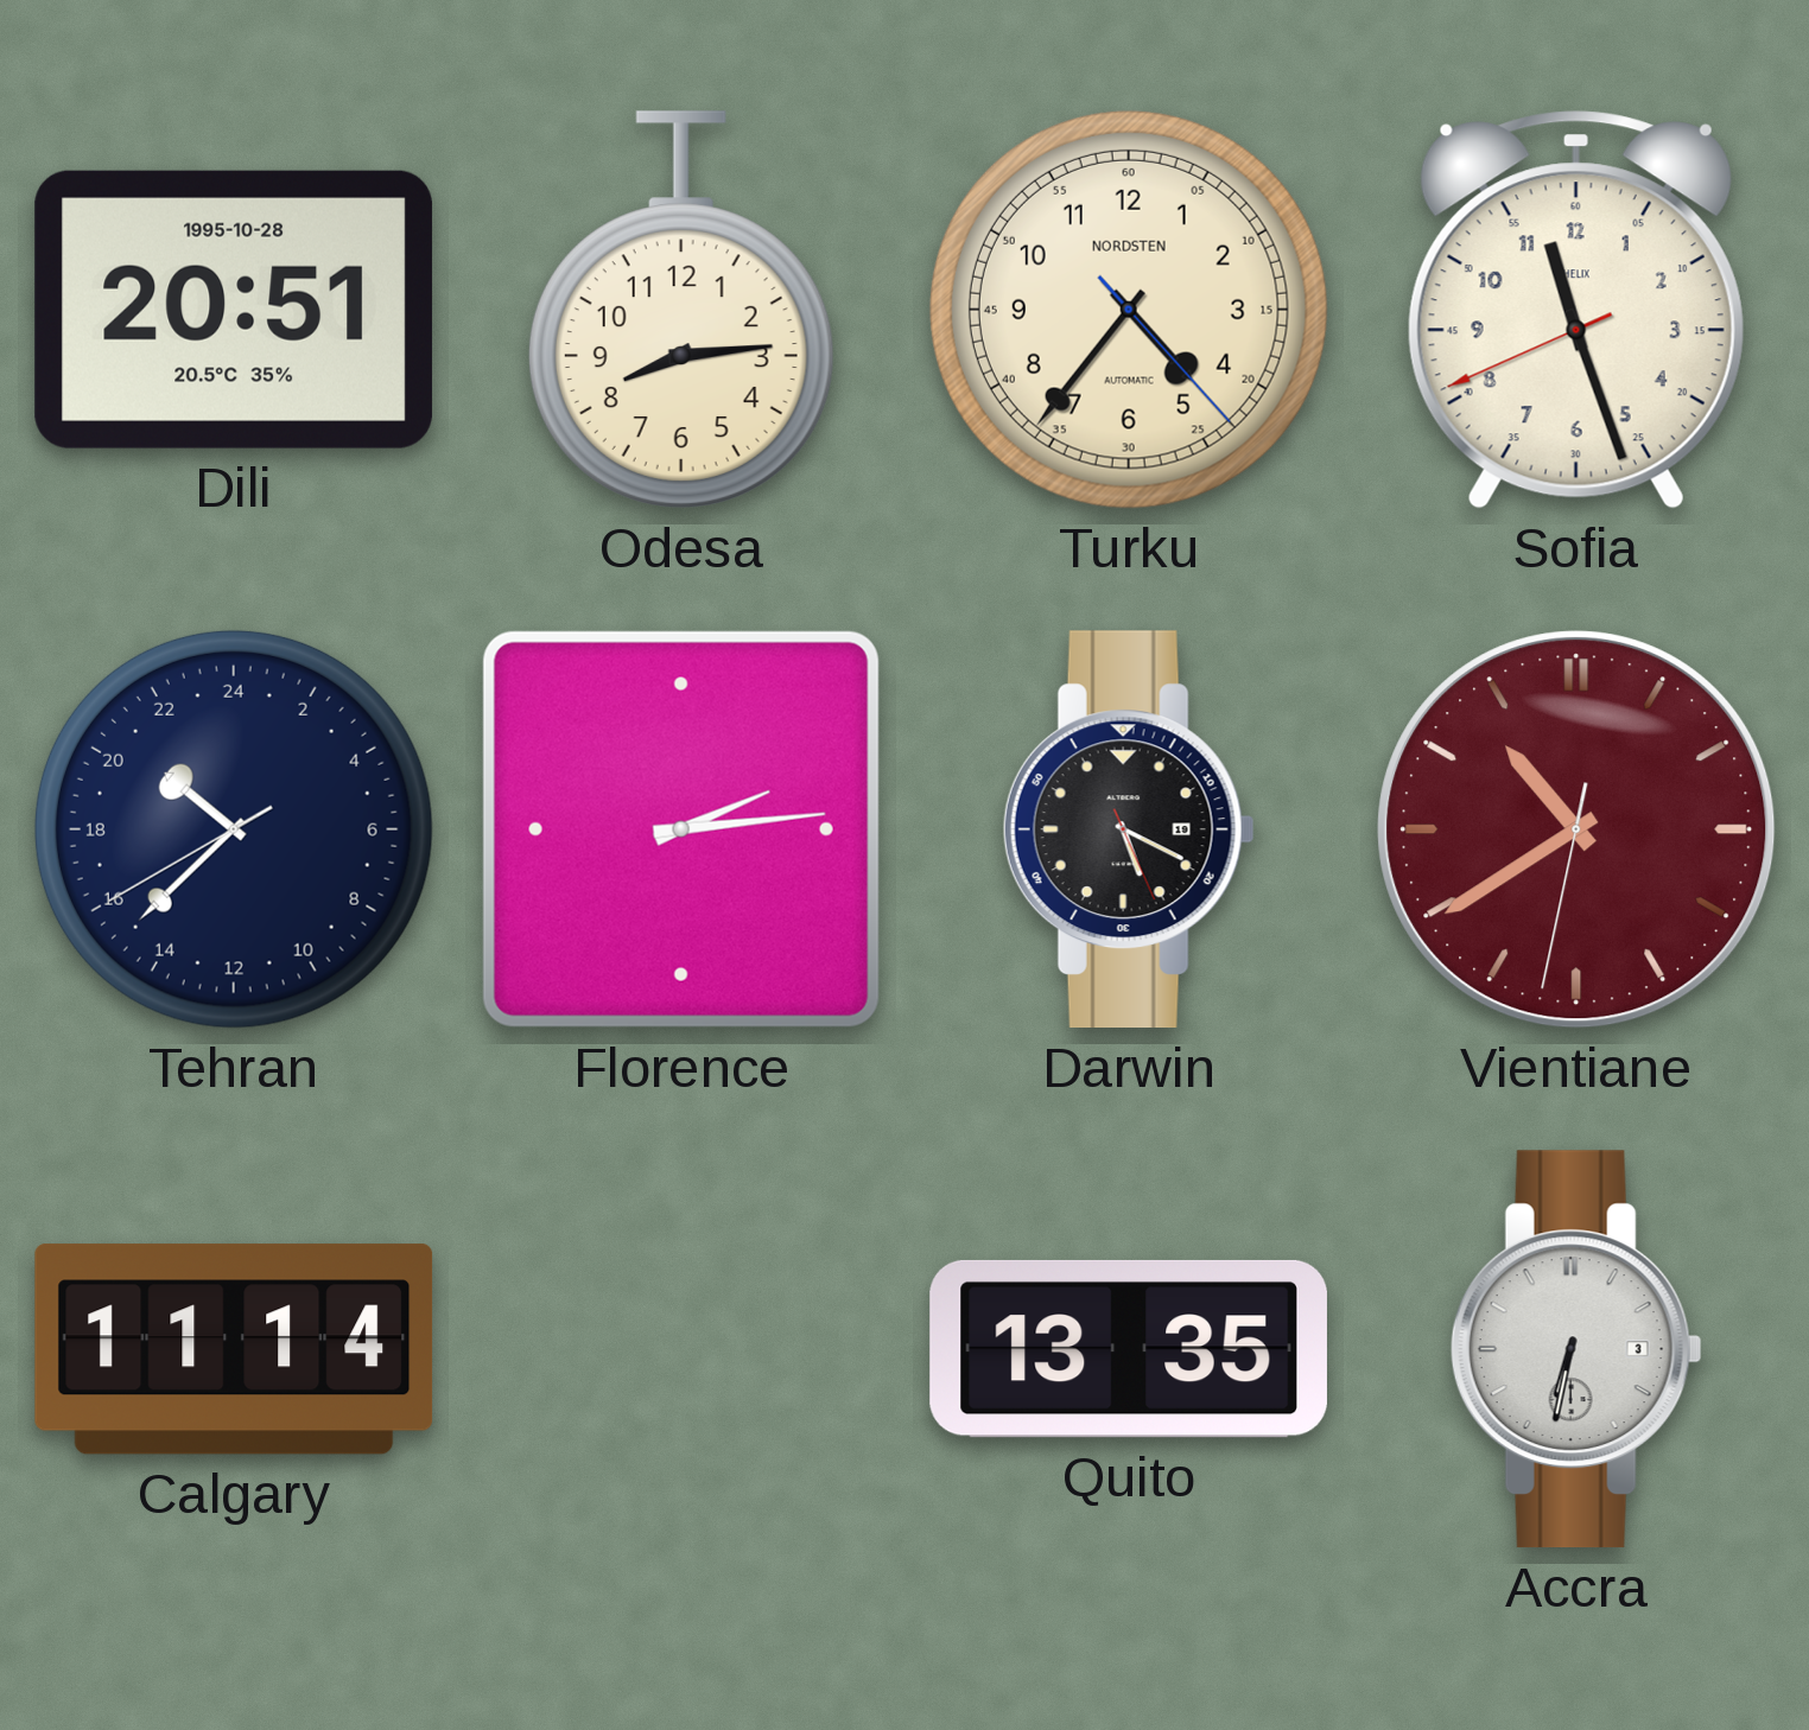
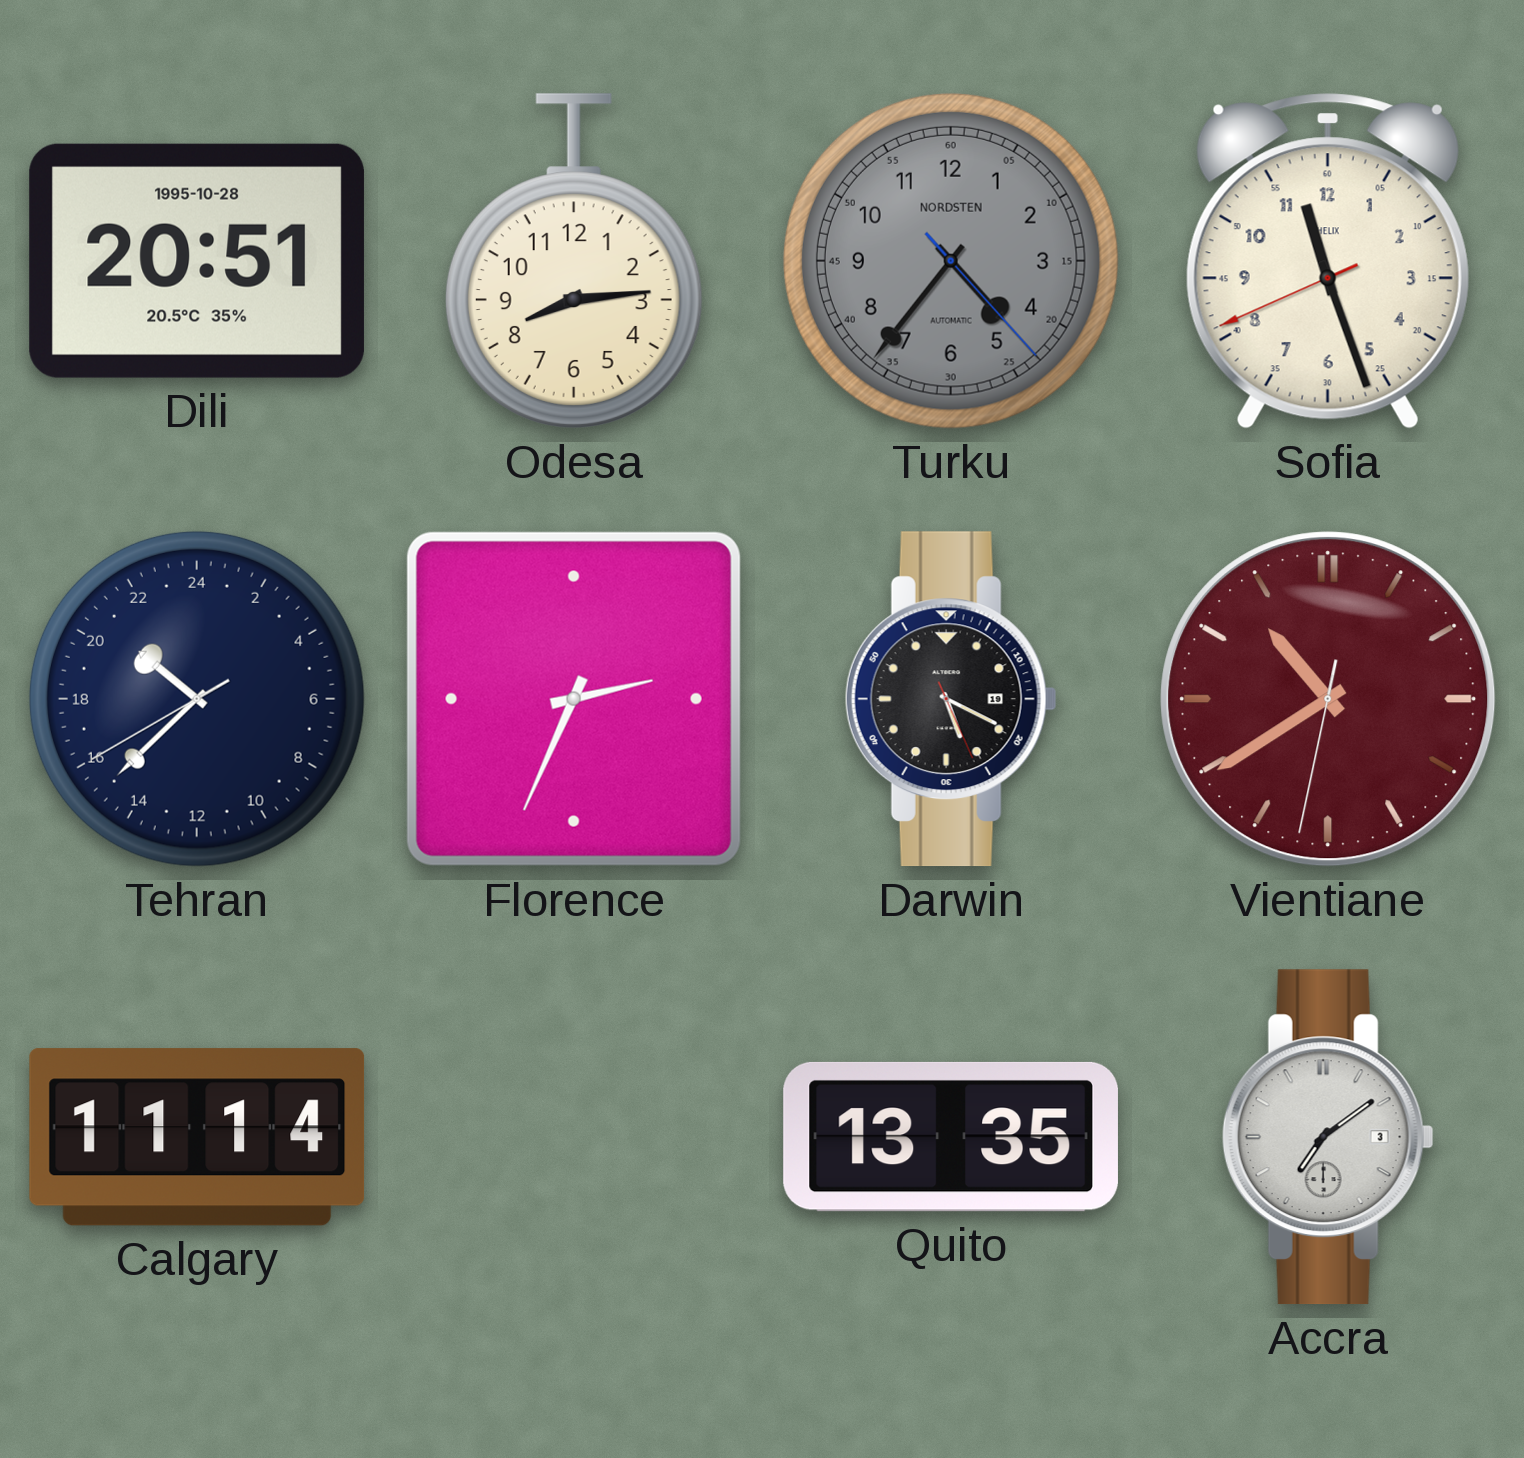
Turku dial: cream -> grey
Florence: 2:14 -> 2:34
Accra: 6:32 -> 7:09
